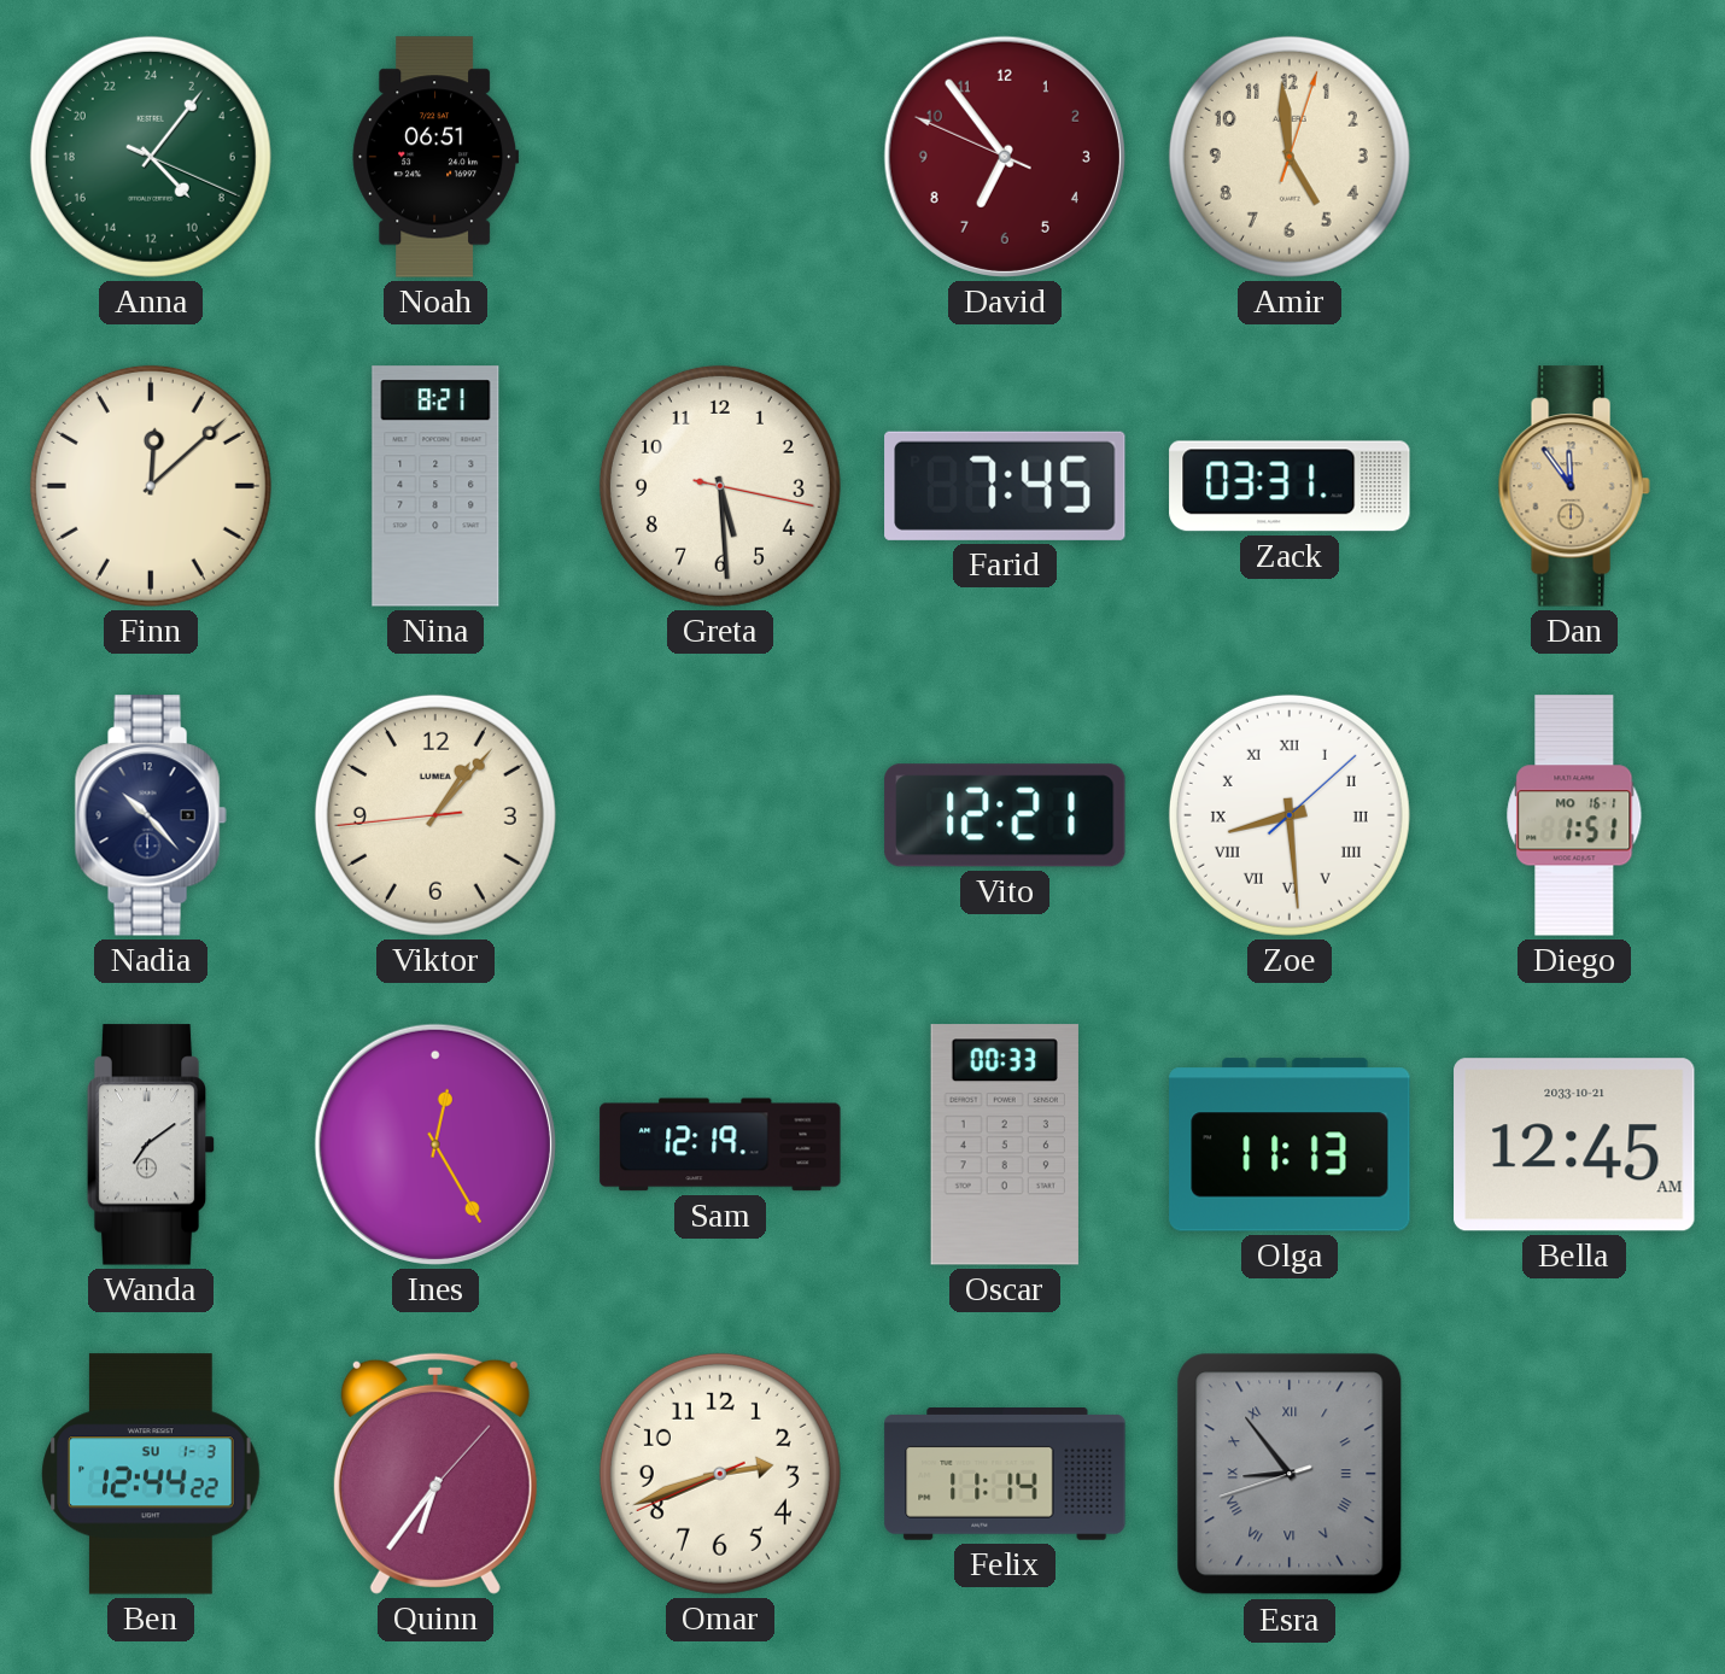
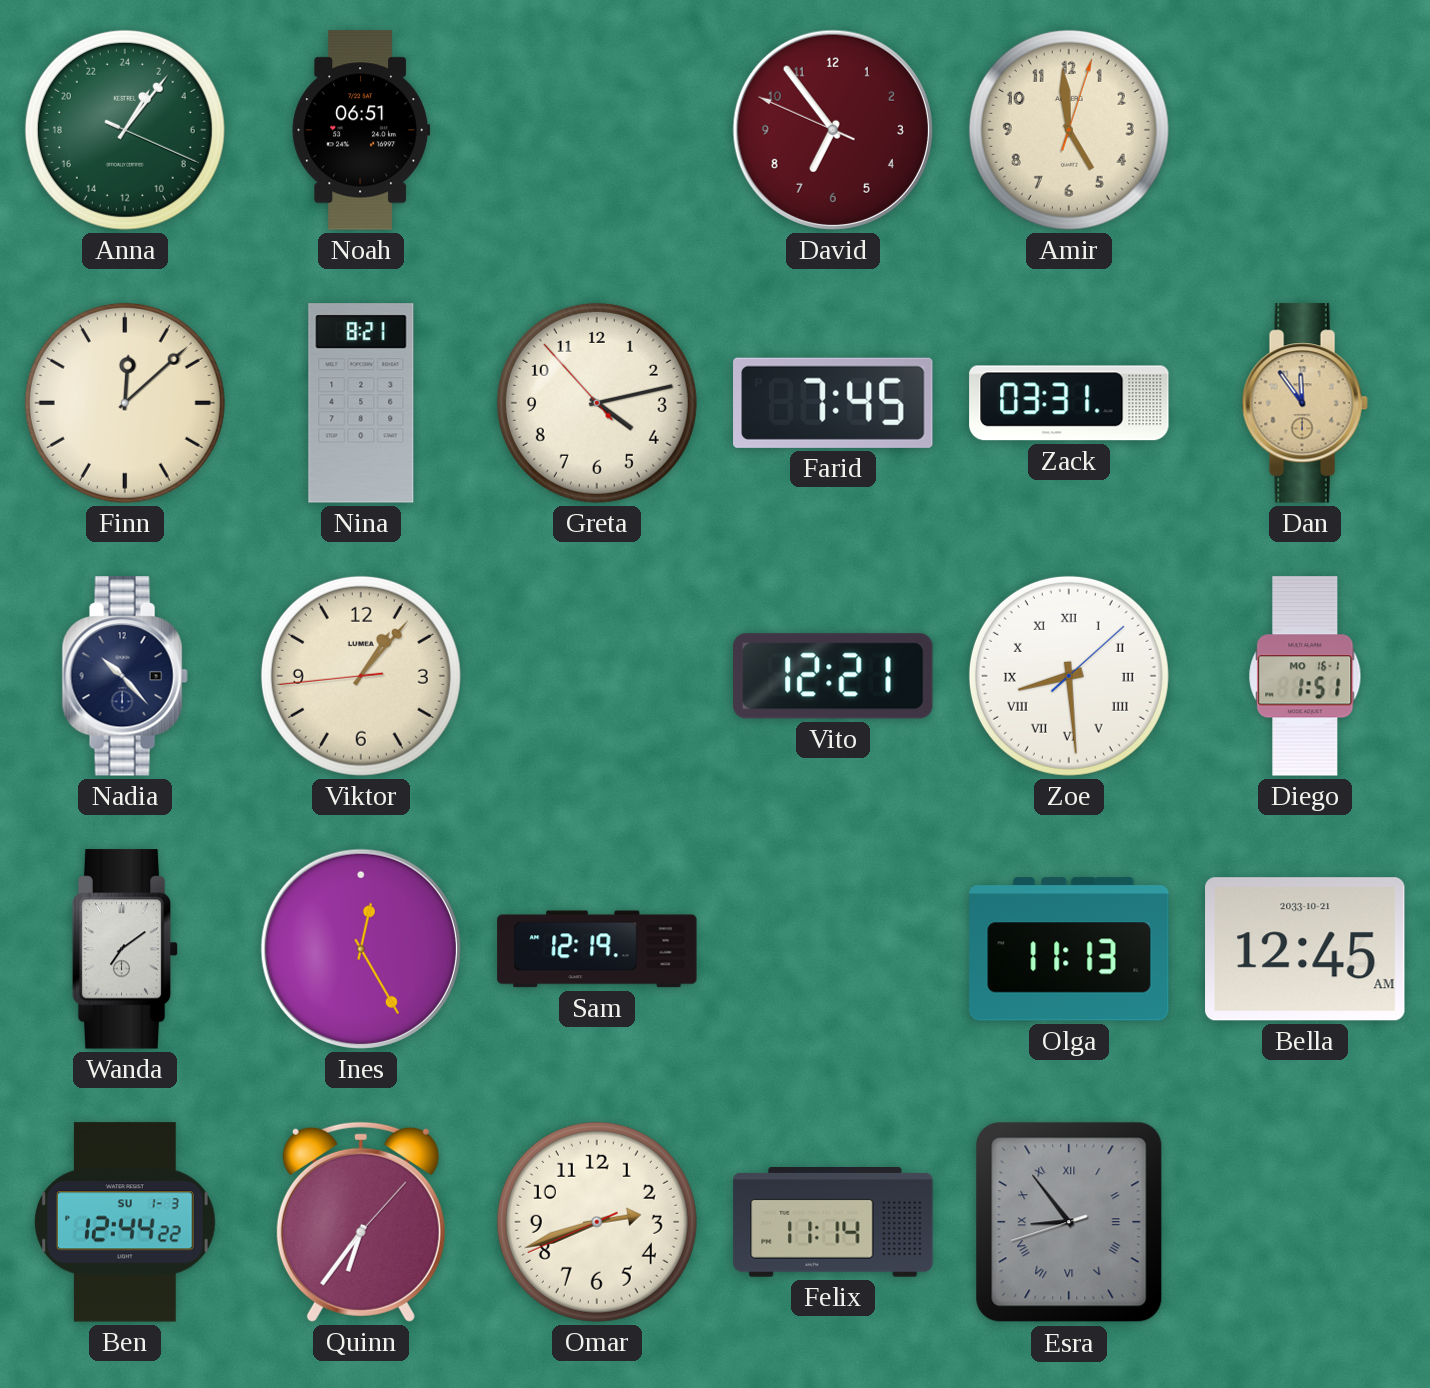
Anna: 9:06 -> 2:06
Greta: 5:29 -> 4:12
Oscar: 00:33 -> none
